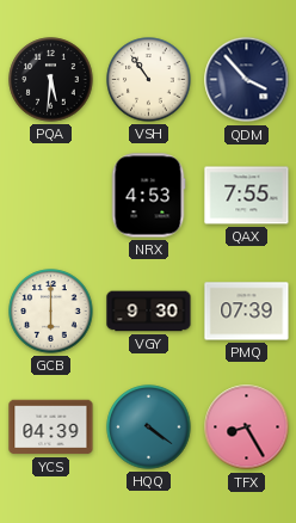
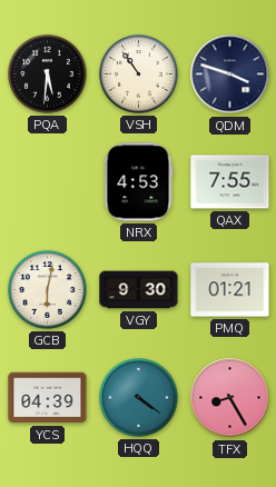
QDM: 3:53 -> 3:48
GCB: 6:00 -> 6:02
PMQ: 07:39 -> 01:21
